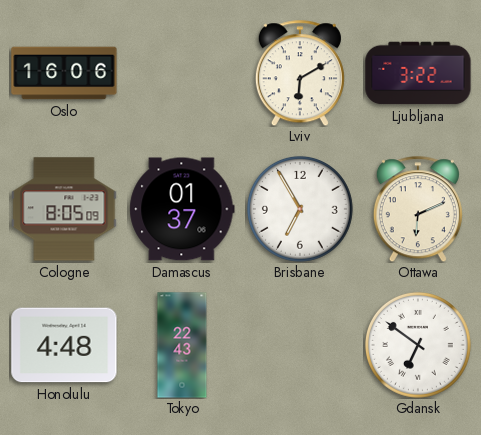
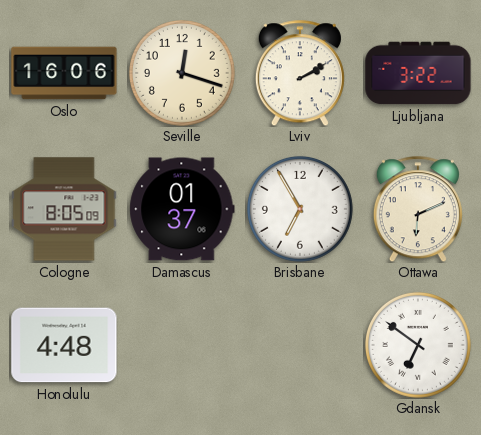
Seville: none -> 12:18
Lviv: 6:10 -> 2:10
Tokyo: 22:43 -> none
